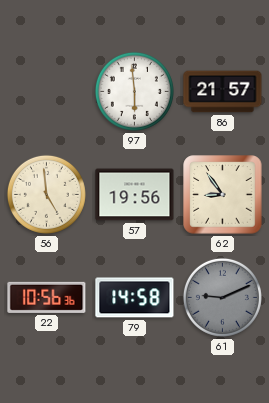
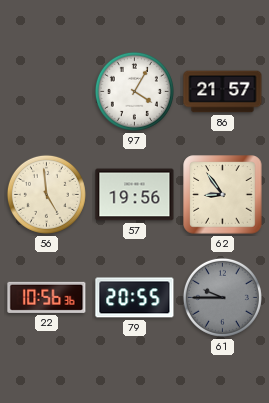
97: 5:59 -> 4:05
79: 14:58 -> 20:55
61: 9:11 -> 9:45
